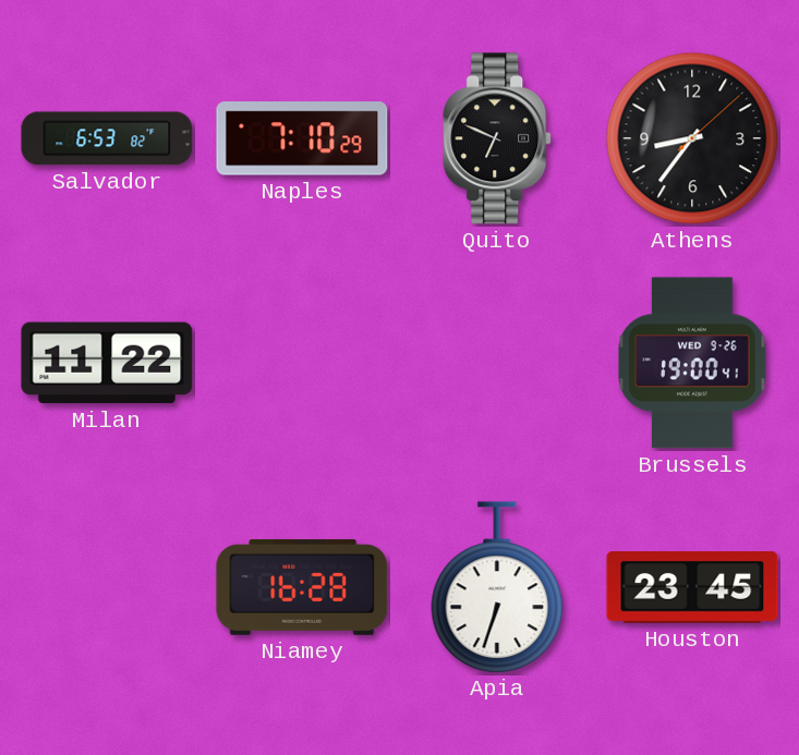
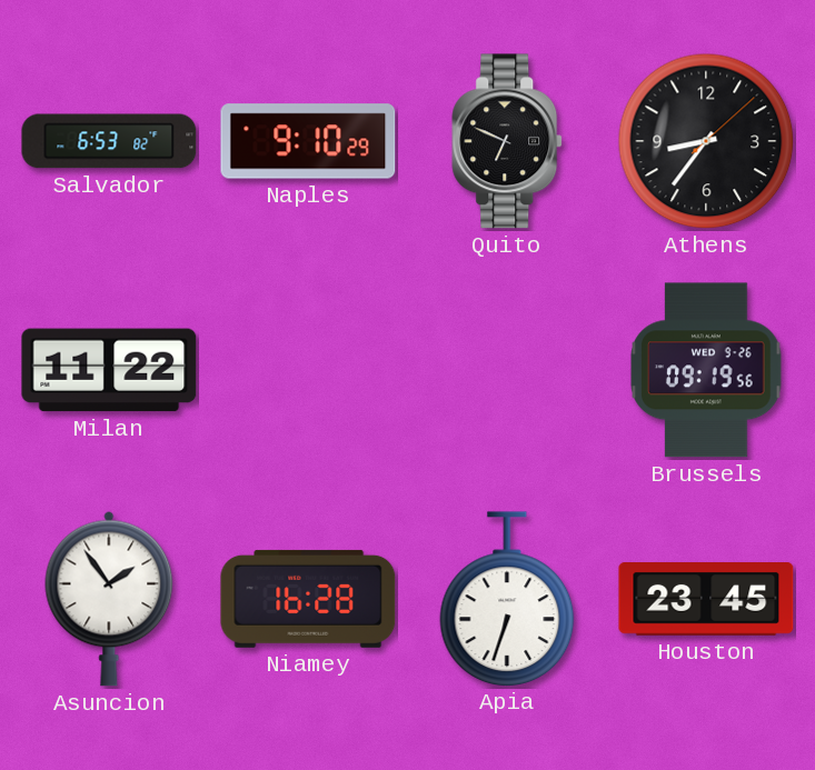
Naples: 7:10 -> 9:10
Brussels: 19:00 -> 09:19
Asuncion: none -> 1:54
